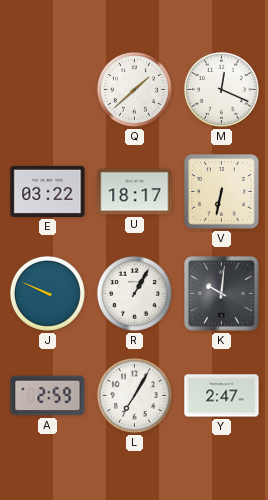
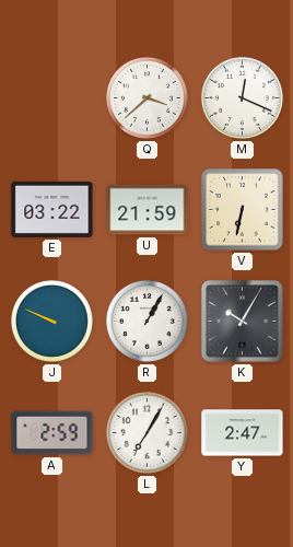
Q: 1:38 -> 3:38
U: 18:17 -> 21:59
K: 10:01 -> 10:05
